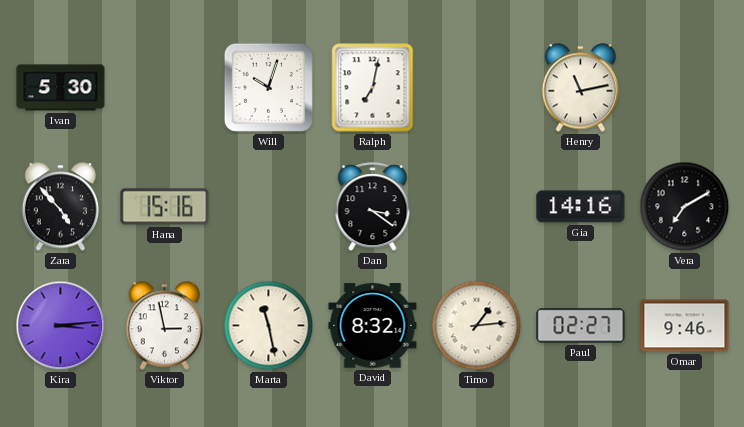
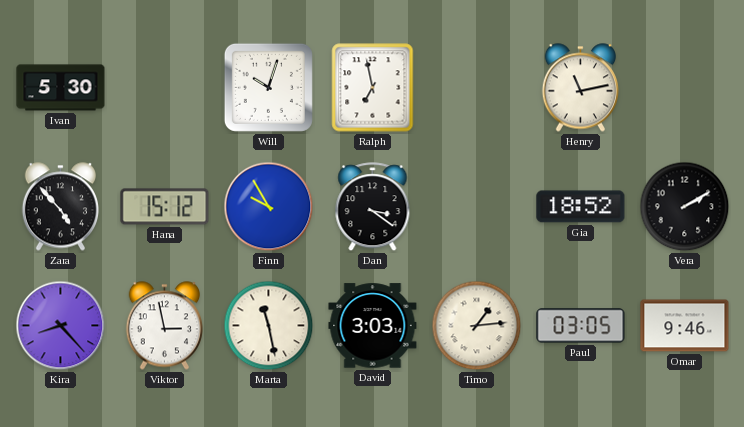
Ralph: 7:02 -> 6:58
Hana: 15:16 -> 15:12
Finn: none -> 9:55
Gia: 14:16 -> 18:52
Vera: 7:10 -> 2:10
Kira: 3:14 -> 8:23
David: 8:32 -> 3:03
Paul: 02:27 -> 03:05
